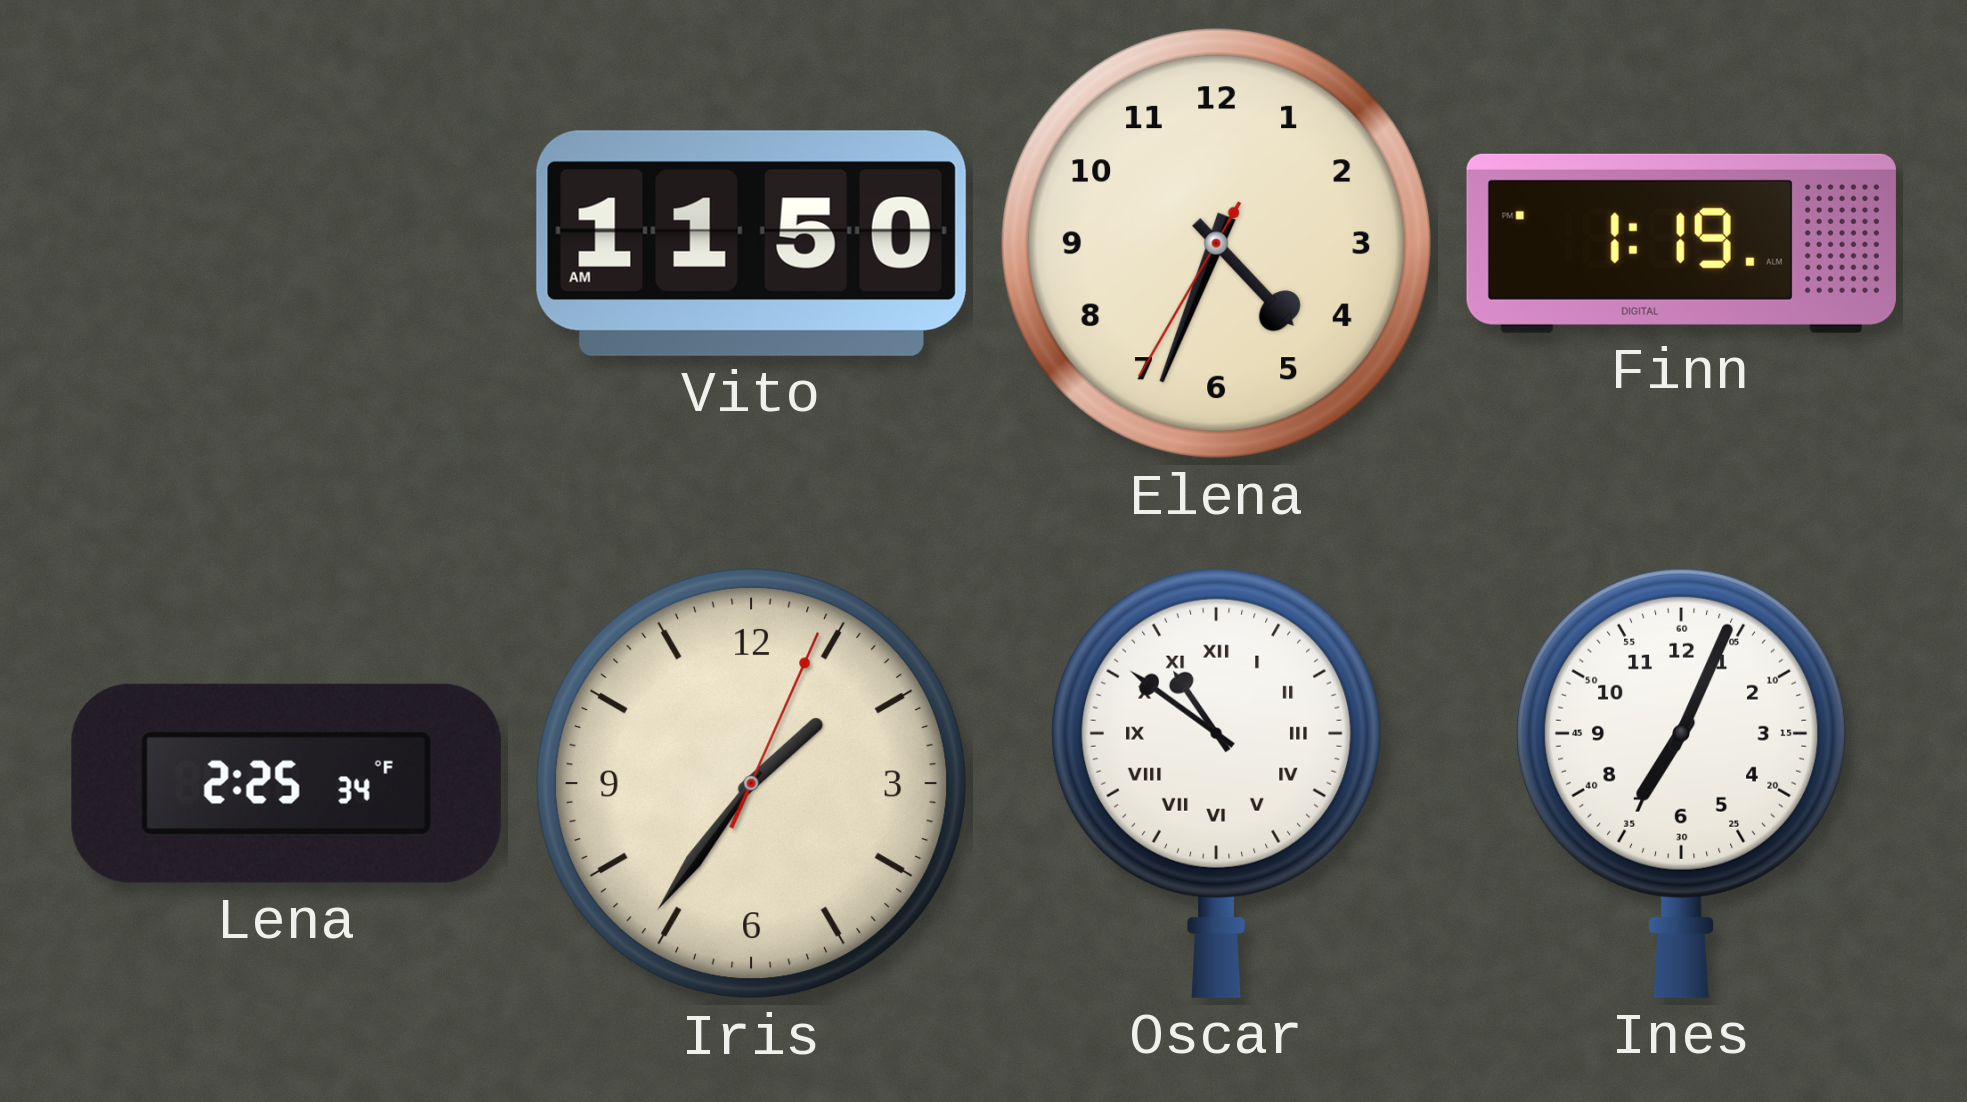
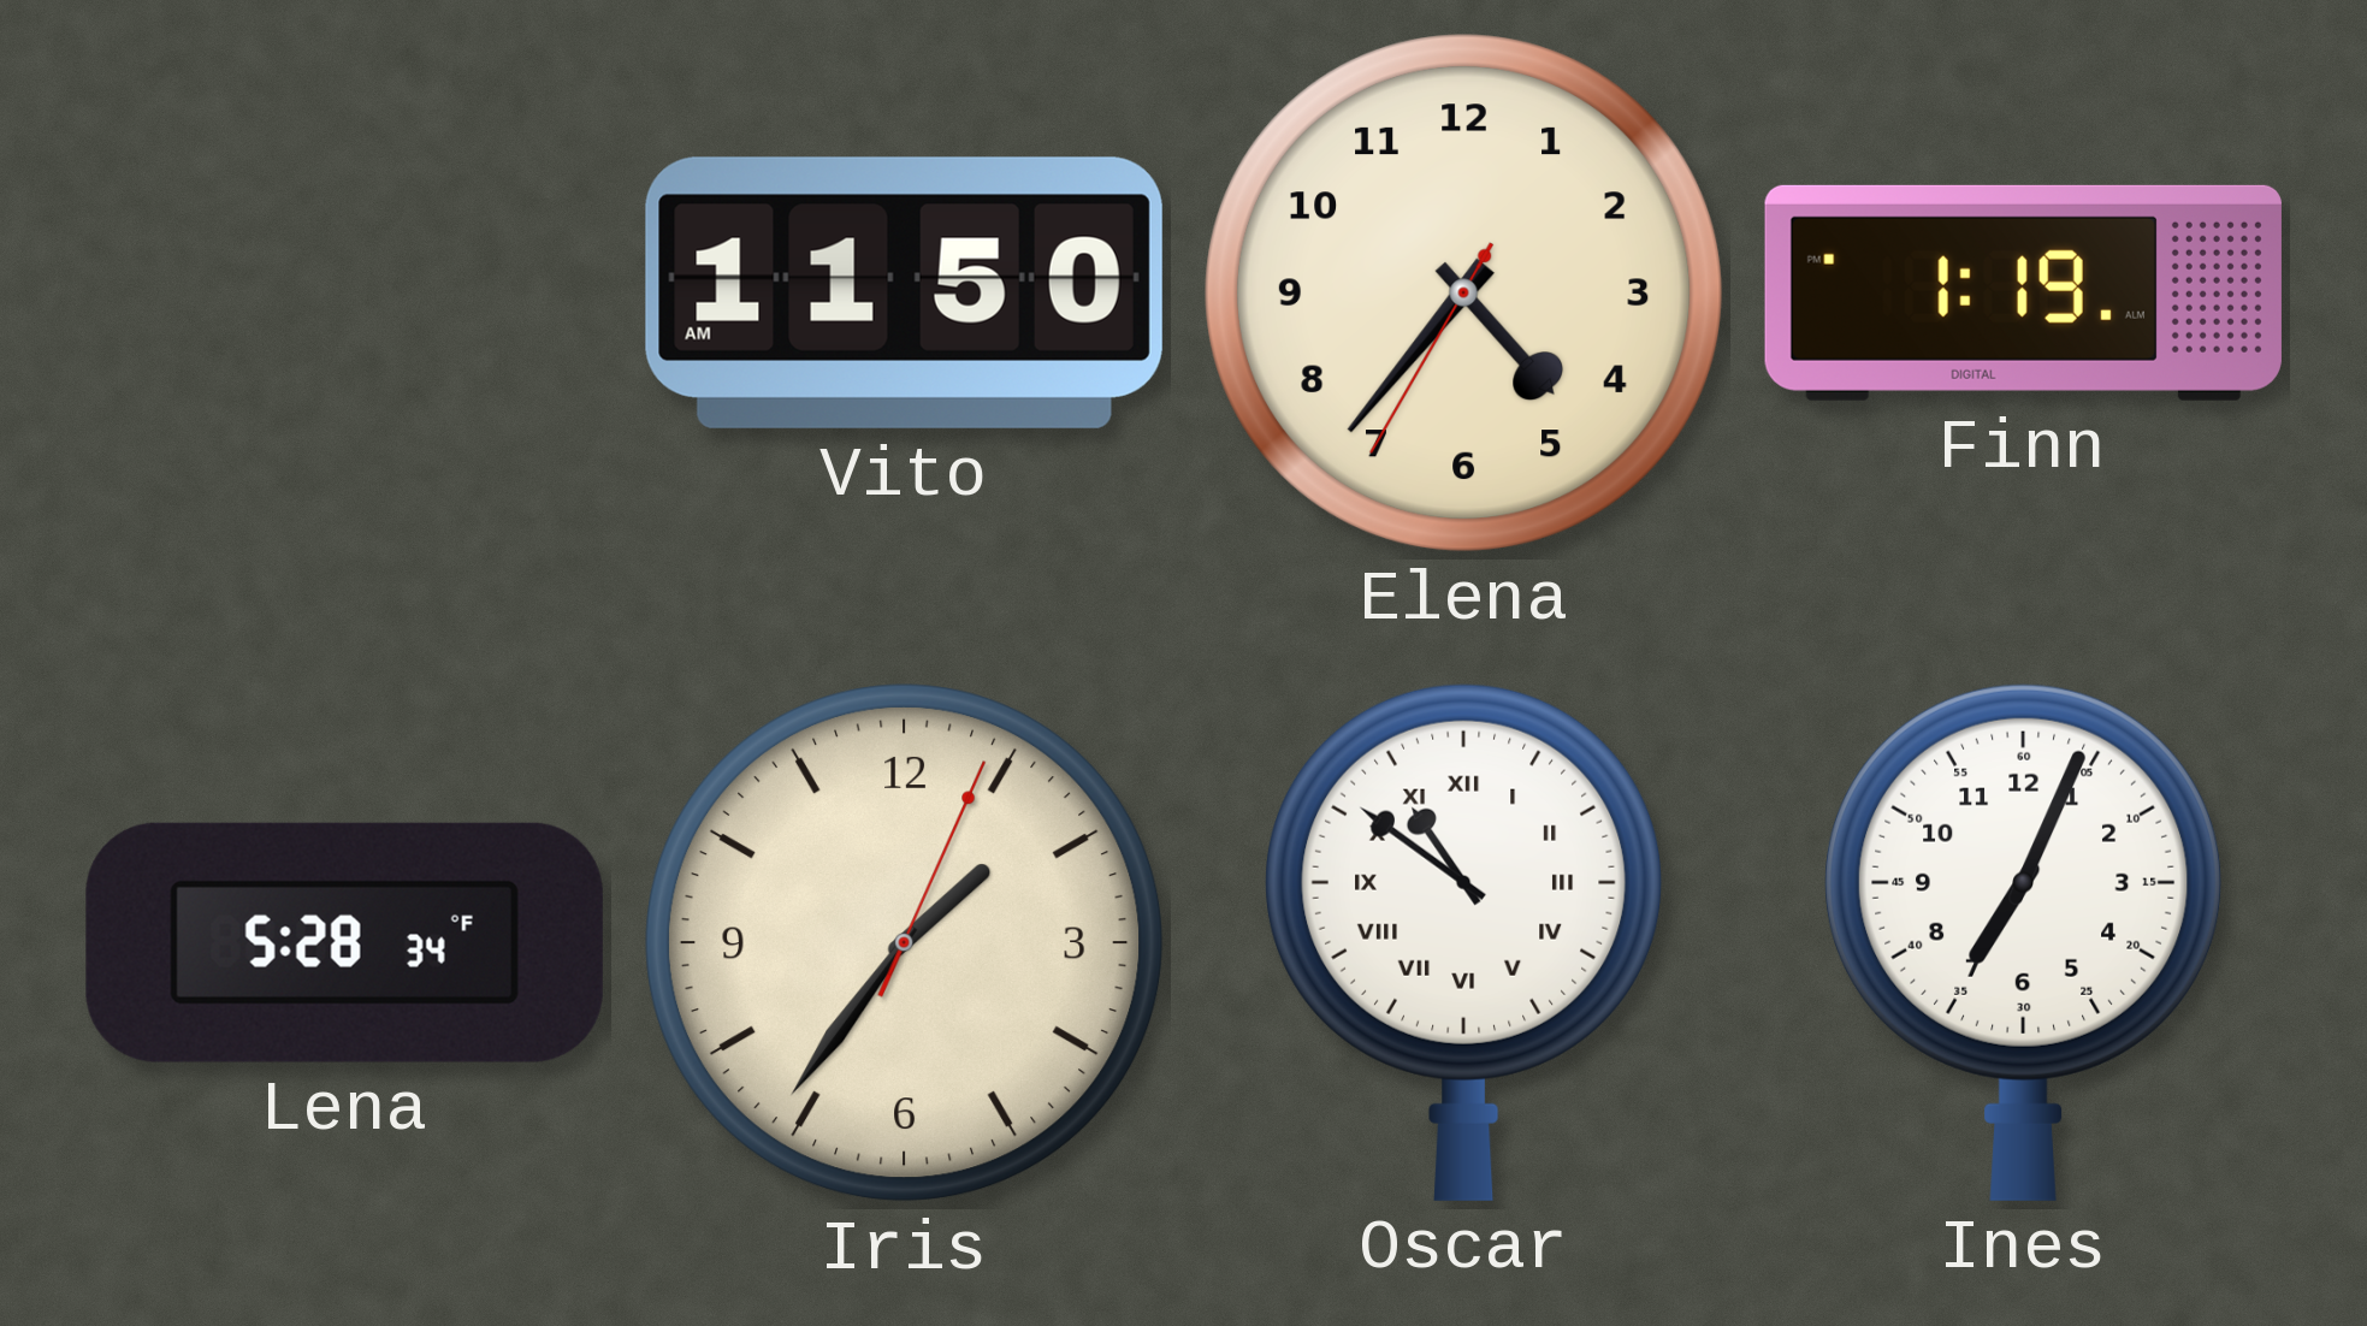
Elena: 4:33 -> 4:36
Lena: 2:25 -> 5:28
